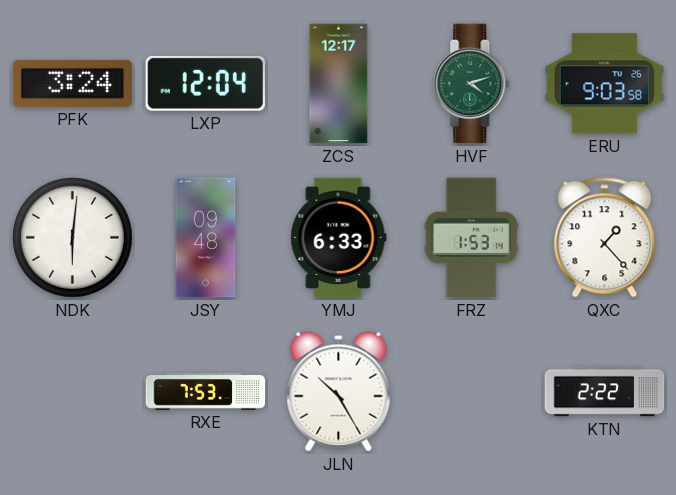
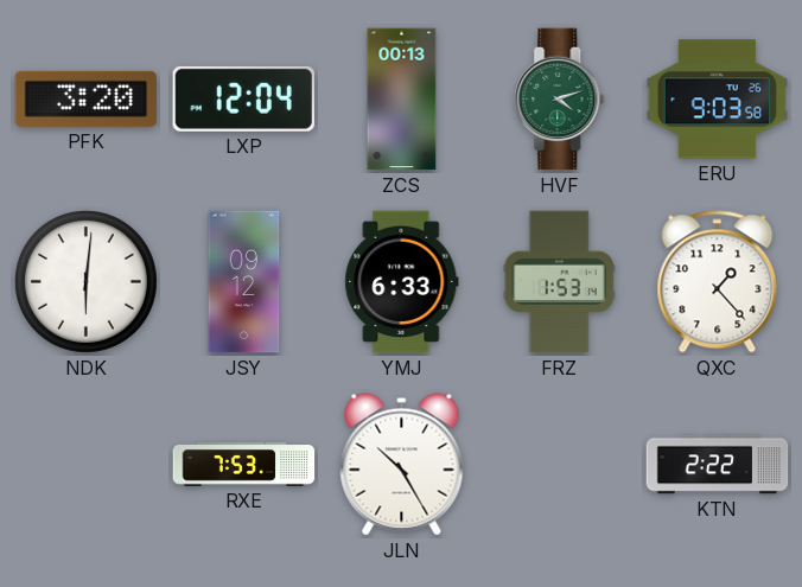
PFK: 3:24 -> 3:20
ZCS: 12:17 -> 00:13
JSY: 09:48 -> 09:12
